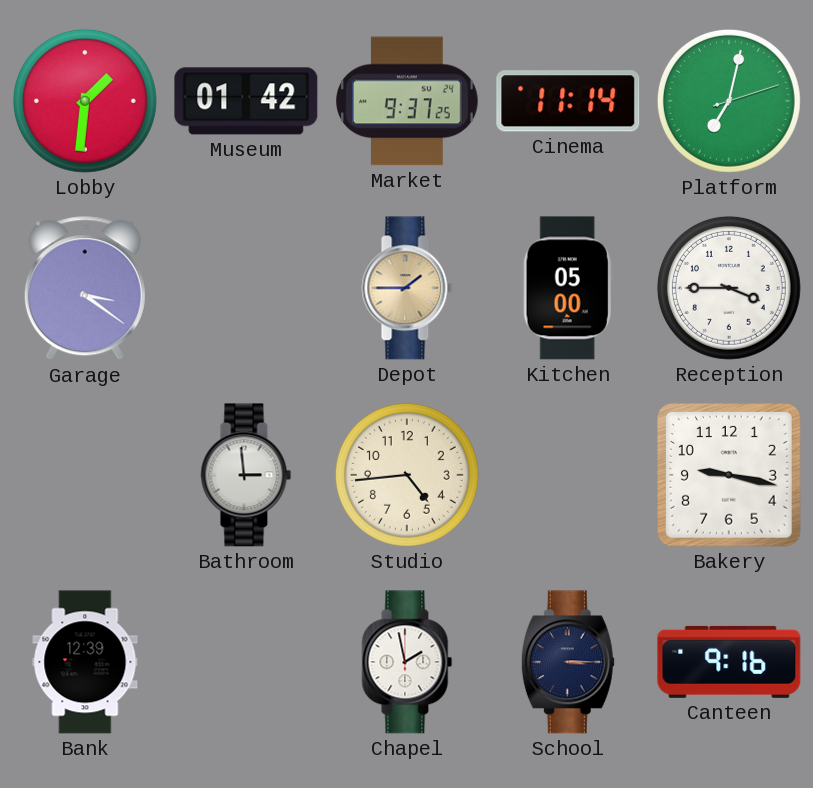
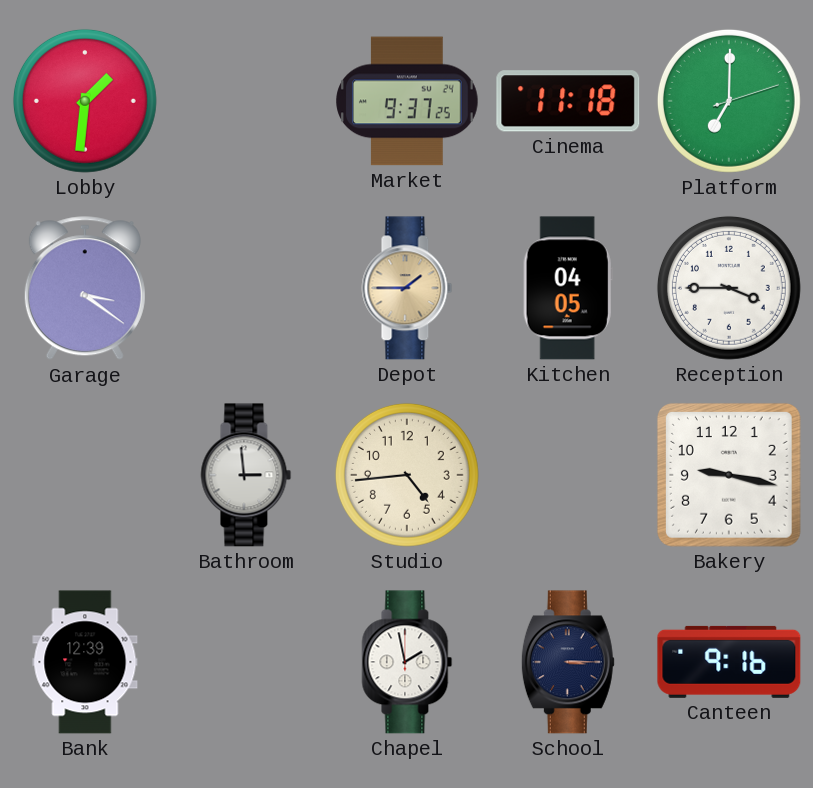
Museum: 01:42 -> none
Cinema: 11:14 -> 11:18
Platform: 7:02 -> 7:00
Kitchen: 05:00 -> 04:05
